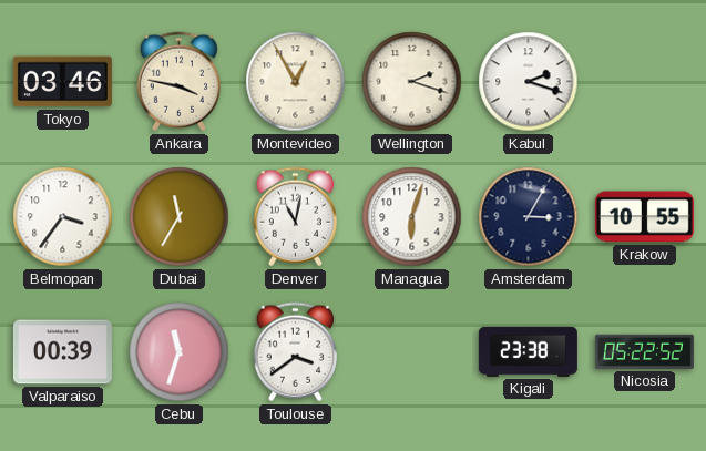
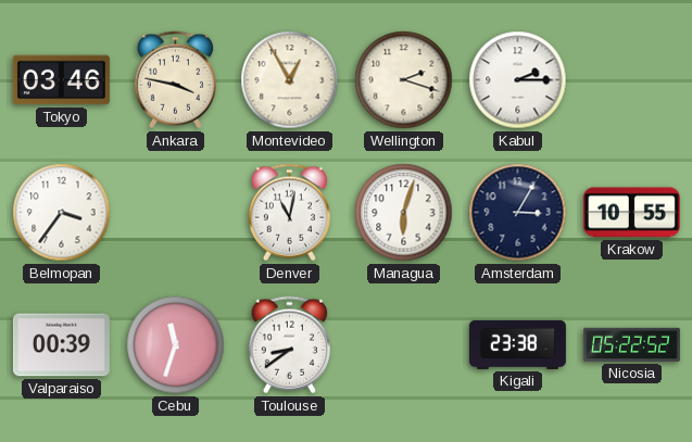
Kabul: 2:18 -> 2:15
Dubai: 11:35 -> none
Toulouse: 3:39 -> 8:39
